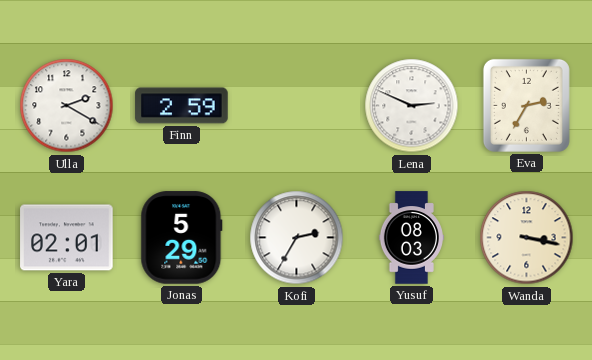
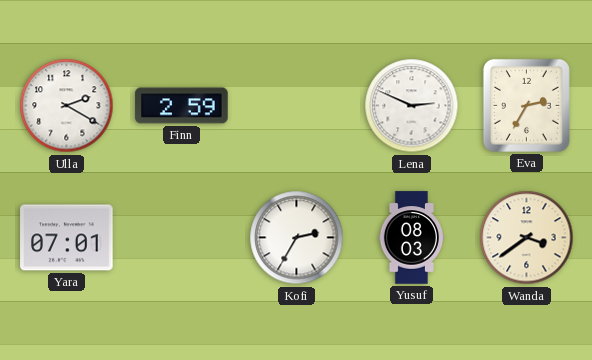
Yara: 02:01 -> 07:01
Jonas: 5:29 -> none
Wanda: 3:17 -> 3:39
